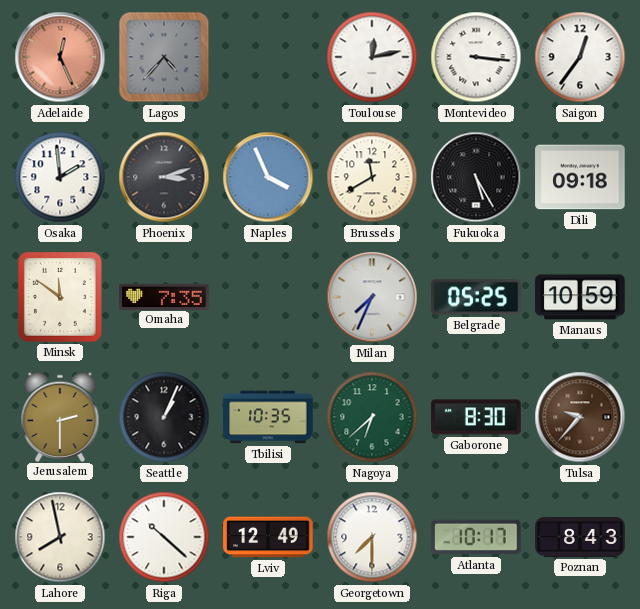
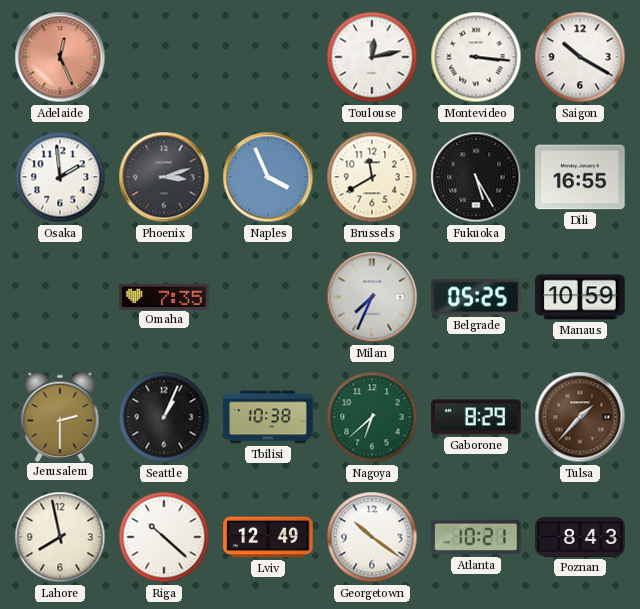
Lagos: 4:37 -> none
Saigon: 12:36 -> 10:20
Dili: 09:18 -> 16:55
Minsk: 11:51 -> none
Tbilisi: 10:35 -> 10:38
Gaborone: 8:30 -> 8:29
Tulsa: 9:37 -> 1:37
Georgetown: 7:30 -> 10:21
Atlanta: 10:17 -> 10:21
